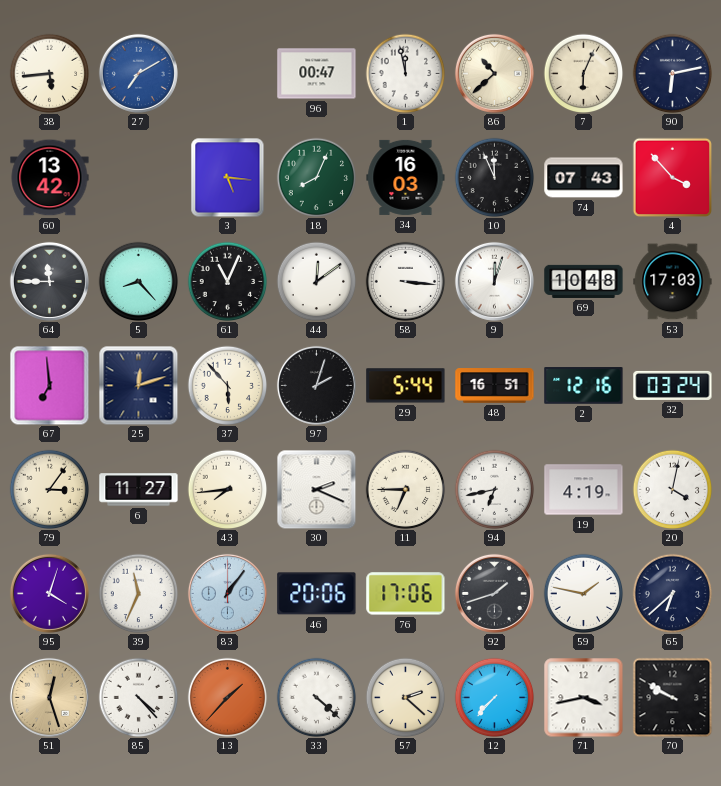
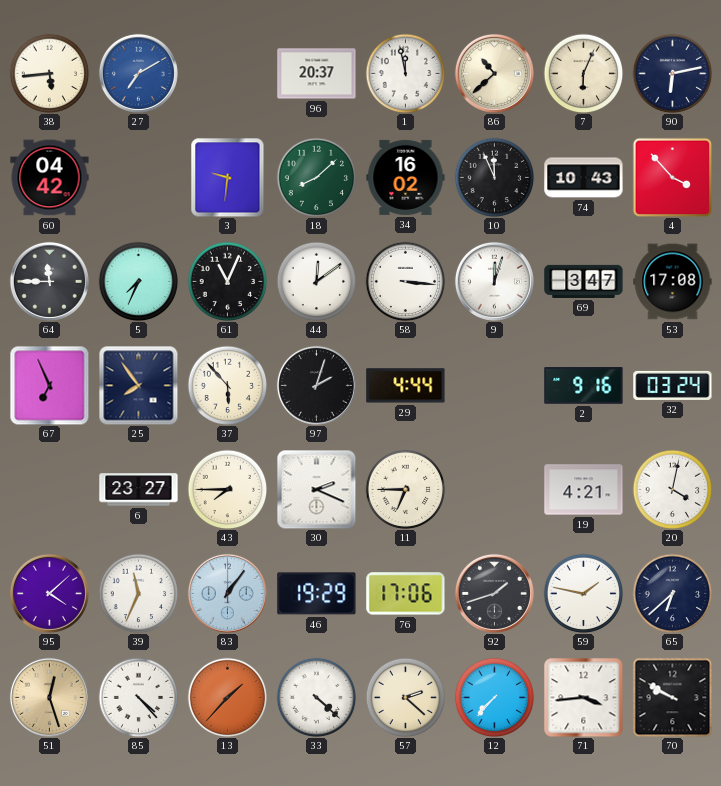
96: 00:47 -> 20:37
60: 13:42 -> 04:42
3: 5:16 -> 9:31
18: 8:04 -> 8:08
34: 16:03 -> 16:02
74: 07:43 -> 10:43
5: 8:23 -> 7:34
69: 10:48 -> 3:47
53: 17:03 -> 17:08
67: 6:59 -> 6:56
25: 12:12 -> 7:54
29: 5:44 -> 4:44
48: 16:51 -> none
2: 12:16 -> 9:16
79: 3:06 -> none
6: 11:27 -> 23:27
43: 7:44 -> 7:45
94: 6:43 -> none
19: 4:19 -> 4:21
95: 4:03 -> 4:08
46: 20:06 -> 19:29
71: 3:43 -> 3:44
